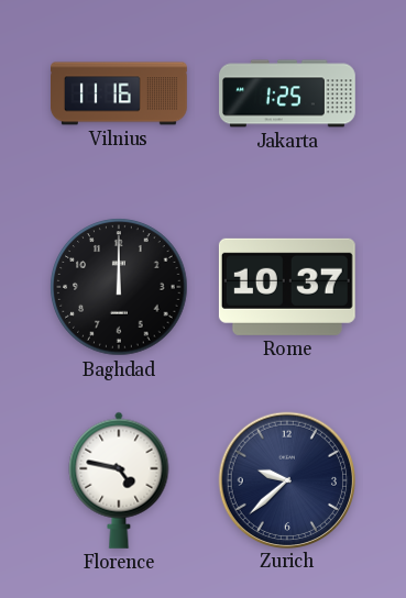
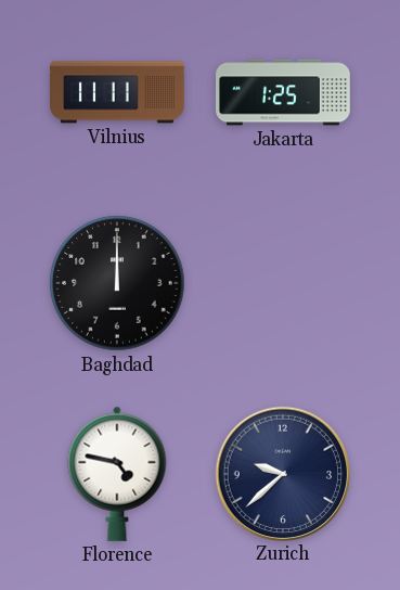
Vilnius: 11:16 -> 11:11
Rome: 10:37 -> none
